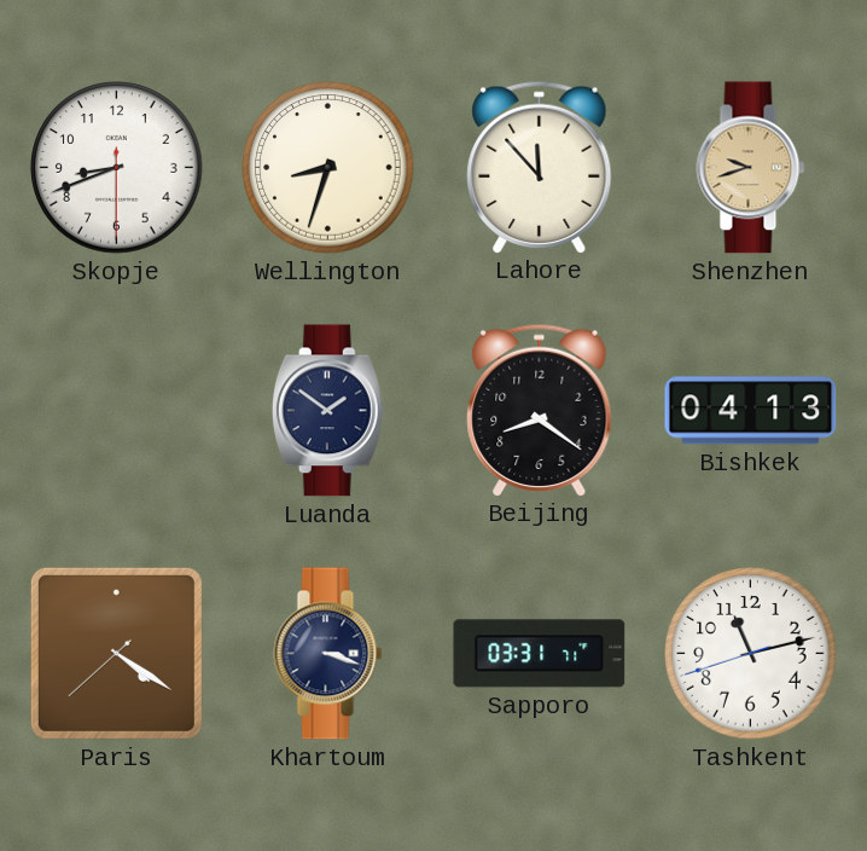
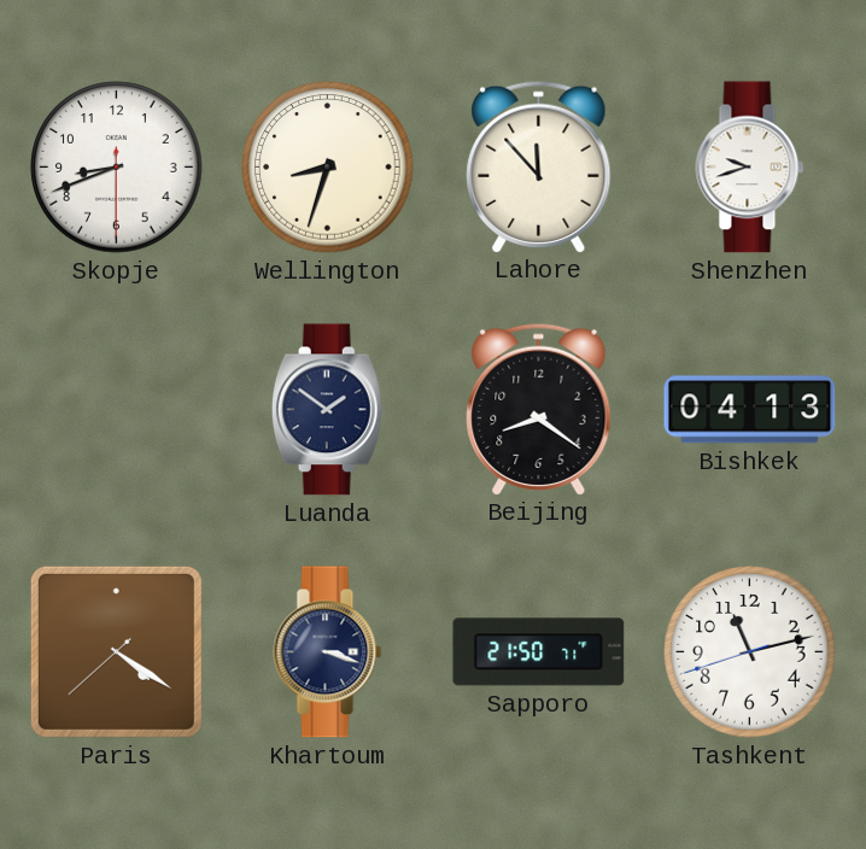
Shenzhen dial: champagne -> white
Sapporo: 03:31 -> 21:50
